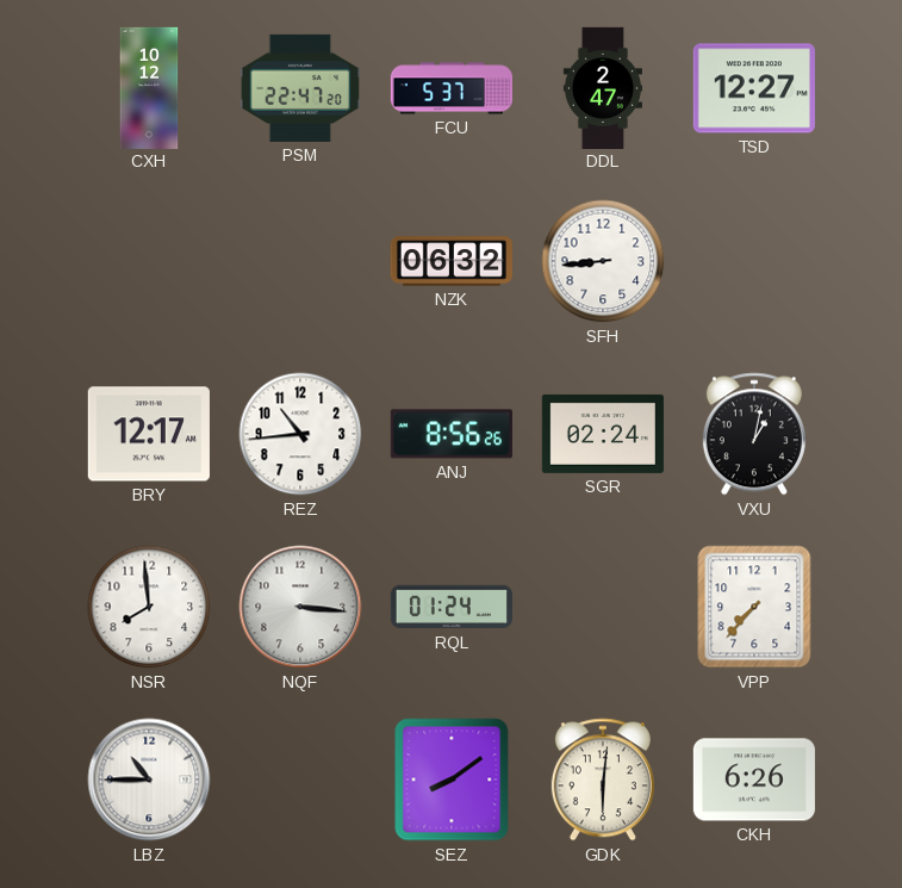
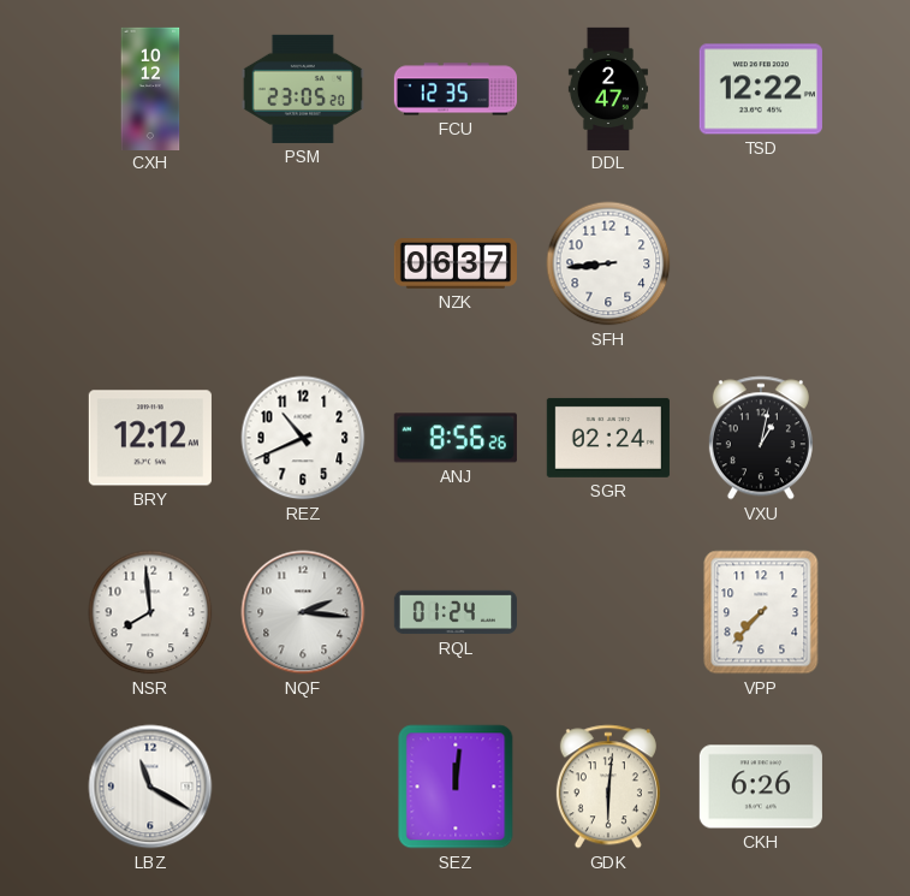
PSM: 22:47 -> 23:05
FCU: 5:37 -> 12:35
TSD: 12:27 -> 12:22
NZK: 06:32 -> 06:37
BRY: 12:17 -> 12:12
REZ: 10:44 -> 10:41
NQF: 3:16 -> 2:16
LBZ: 10:45 -> 11:20
SEZ: 8:09 -> 12:01
